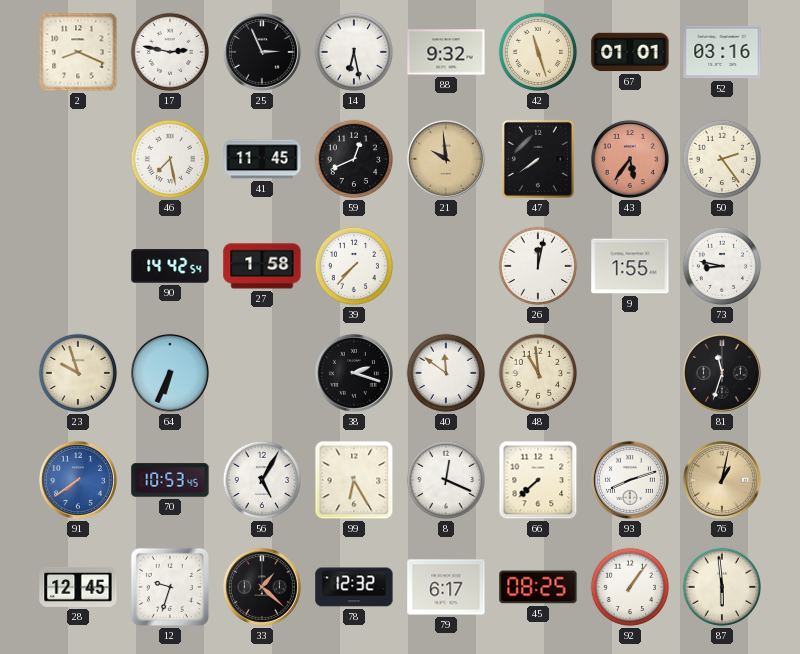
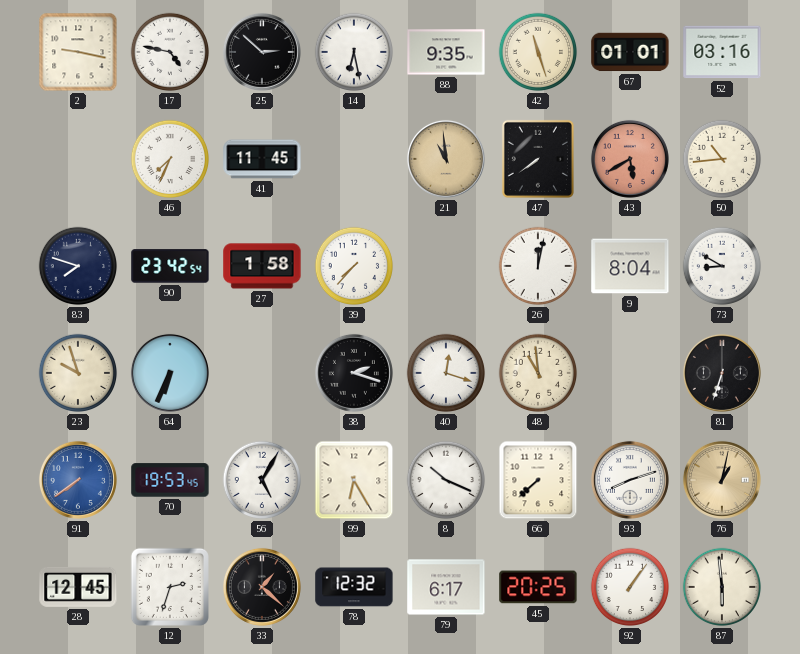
2: 8:19 -> 9:17
17: 2:47 -> 4:47
25: 2:56 -> 2:52
88: 9:32 -> 9:35
46: 7:28 -> 7:34
59: 12:41 -> none
21: 9:59 -> 10:59
43: 5:36 -> 5:40
50: 2:24 -> 10:44
83: none -> 7:48
90: 14:42 -> 23:42
9: 1:55 -> 8:04
73: 8:47 -> 8:50
40: 11:51 -> 12:18
81: 11:33 -> 6:33
70: 10:53 -> 19:53
8: 12:19 -> 10:19
12: 9:33 -> 2:33
45: 08:25 -> 20:25
